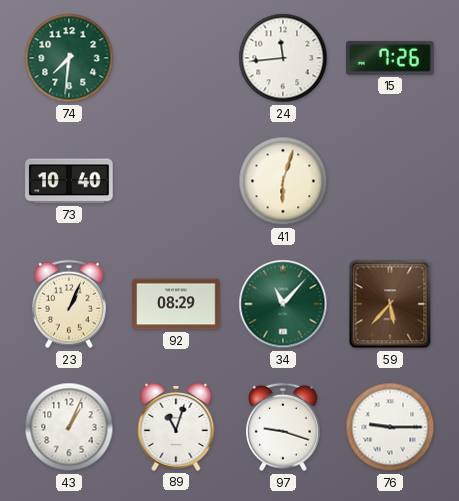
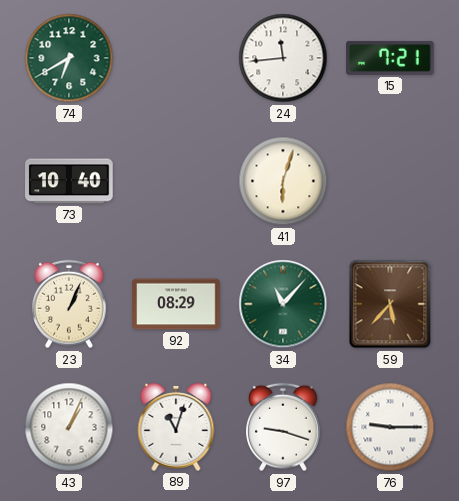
74: 7:31 -> 6:40
15: 7:26 -> 7:21
